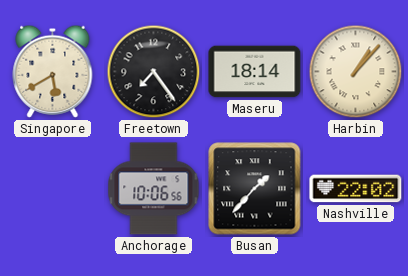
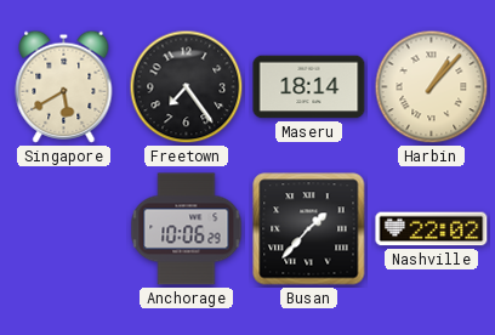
Anchorage: 10:06:56 -> 10:06:29
